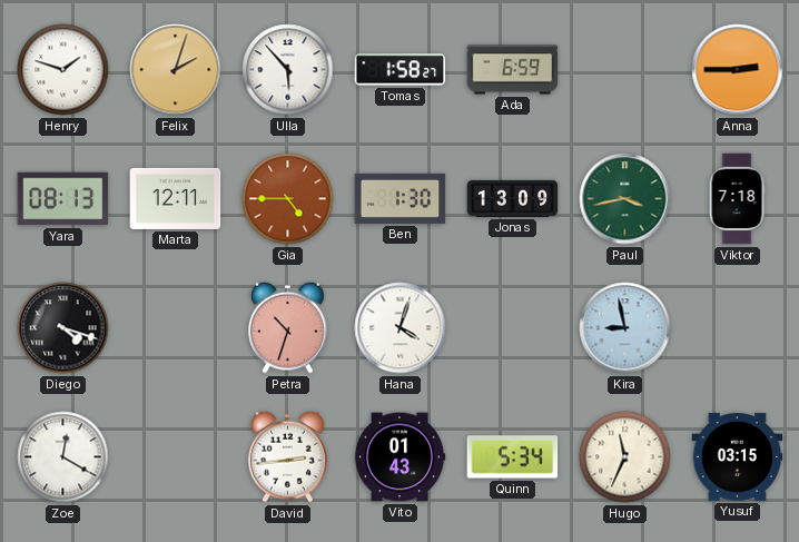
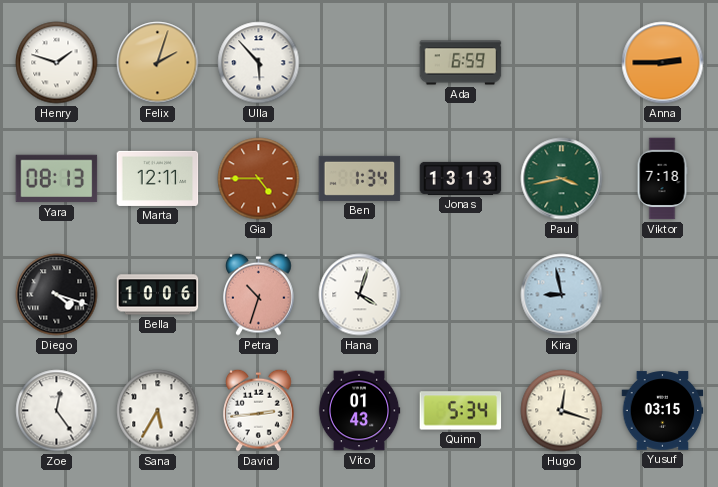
Tomas: 1:58 -> none
Ben: 1:30 -> 1:34
Jonas: 13:09 -> 13:13
Bella: none -> 10:06
Zoe: 12:20 -> 12:24
Sana: none -> 5:35
Hugo: 11:34 -> 12:18
